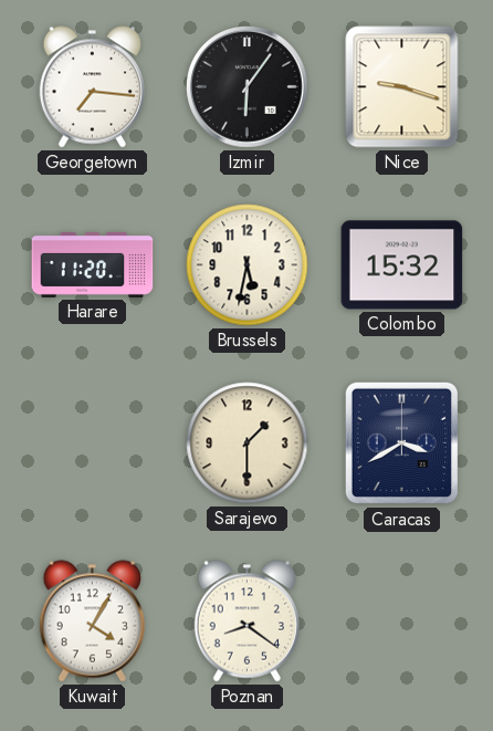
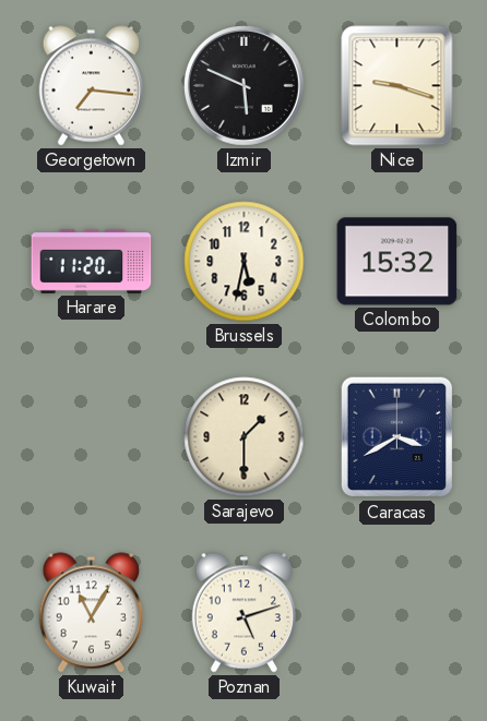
Izmir: 6:06 -> 5:49
Kuwait: 4:05 -> 11:05
Poznan: 8:21 -> 5:12
